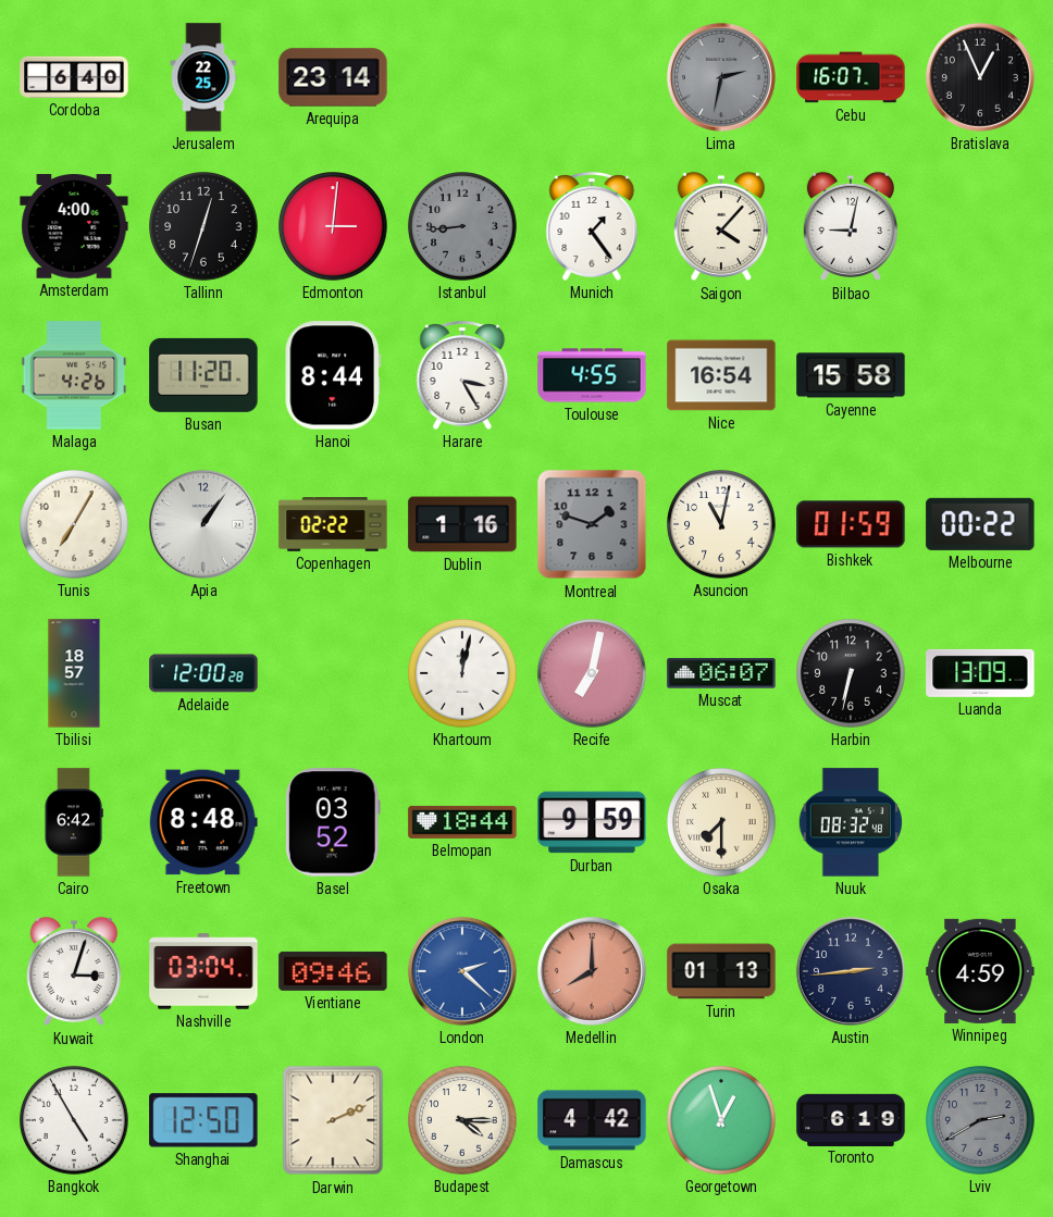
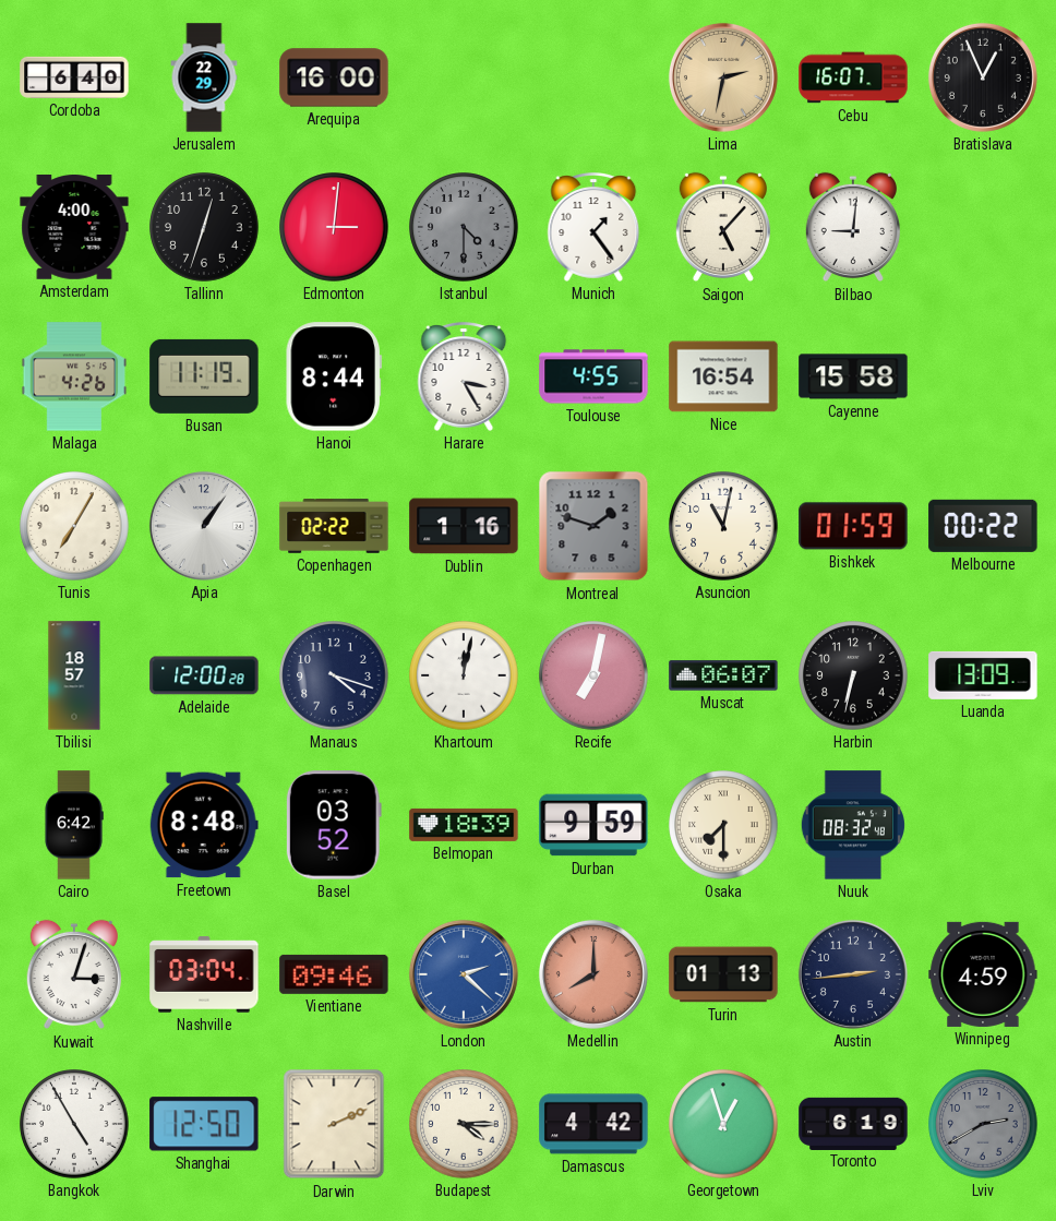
Jerusalem: 22:25 -> 22:29
Arequipa: 23:14 -> 16:00
Lima dial: grey -> champagne
Istanbul: 8:44 -> 4:30
Saigon: 4:07 -> 5:07
Bilbao: 9:02 -> 9:01
Busan: 11:20 -> 11:19
Manaus: none -> 4:18
Belmopan: 18:44 -> 18:39
